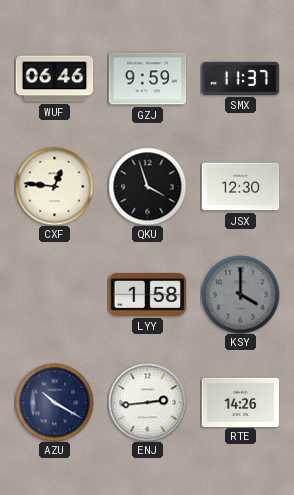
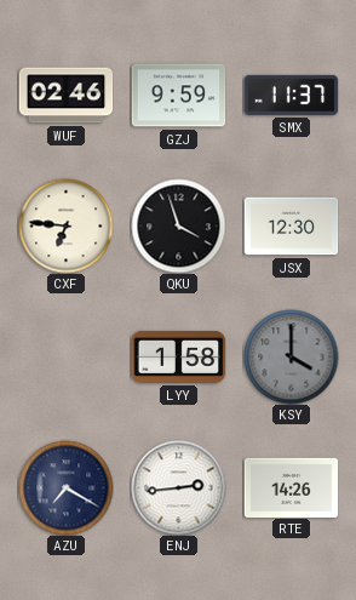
WUF: 06:46 -> 02:46
CXF: 12:46 -> 6:46
AZU: 10:20 -> 7:20
